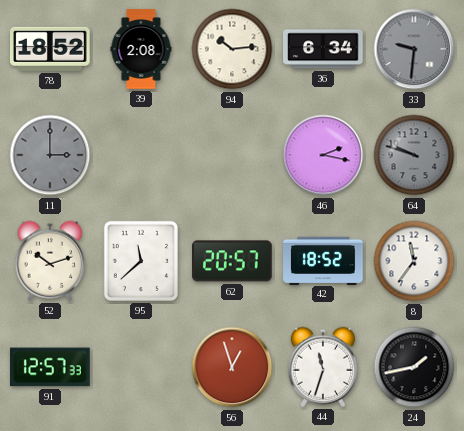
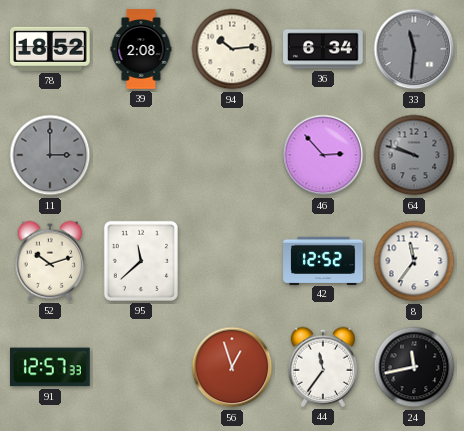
33: 9:31 -> 11:31
46: 2:17 -> 2:53
62: 20:57 -> none
42: 18:52 -> 12:52
44: 11:33 -> 11:36
24: 1:43 -> 11:43
